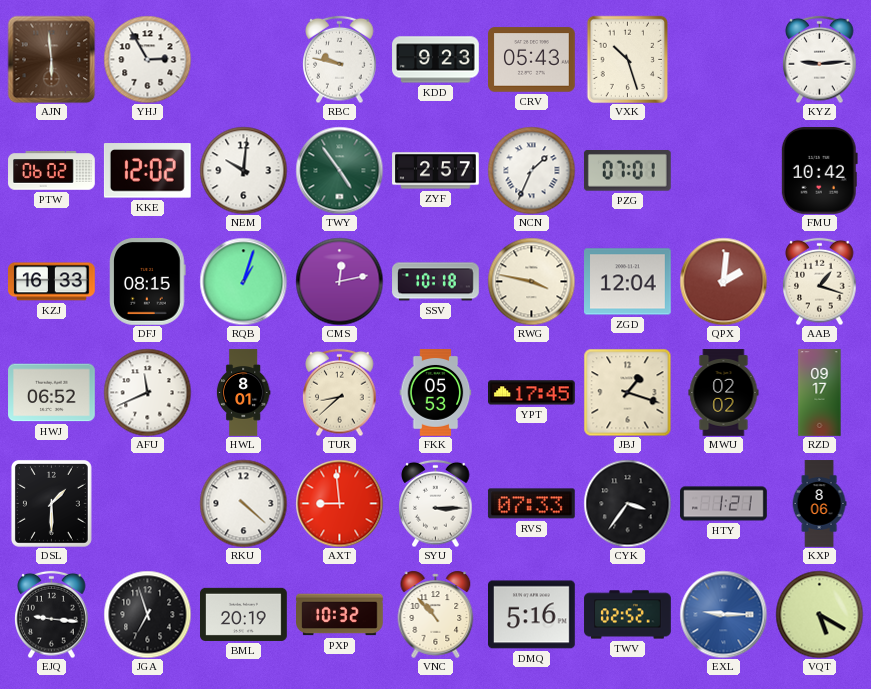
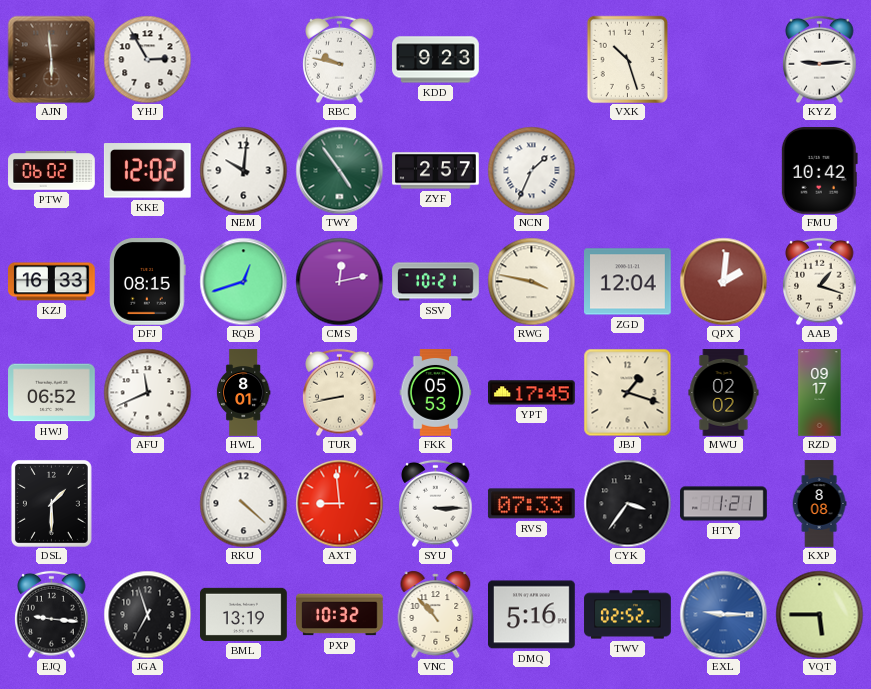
CRV: 05:43 -> none
PZG: 07:01 -> none
RQB: 1:03 -> 12:42
SSV: 10:18 -> 10:21
TUR: 8:38 -> 8:43
KXP: 8:06 -> 8:08
BML: 20:19 -> 13:19
VQT: 5:20 -> 5:45
